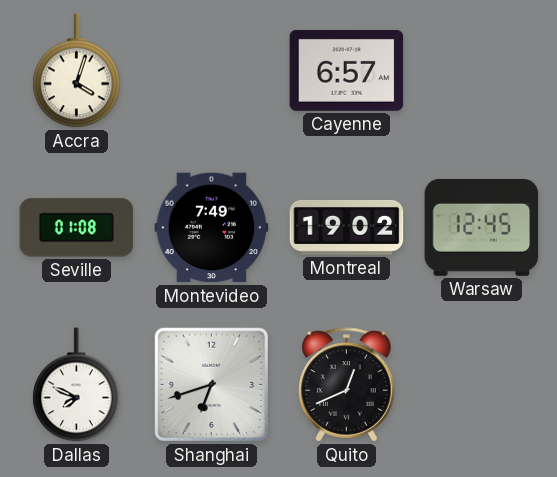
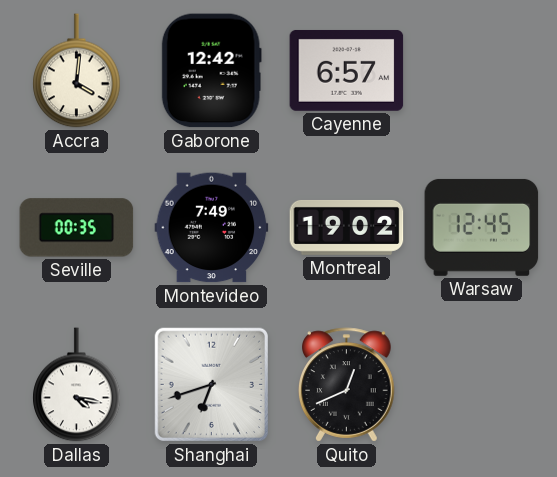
Accra: 4:03 -> 4:01
Gaborone: none -> 12:42
Seville: 01:08 -> 00:35
Dallas: 7:49 -> 4:17
